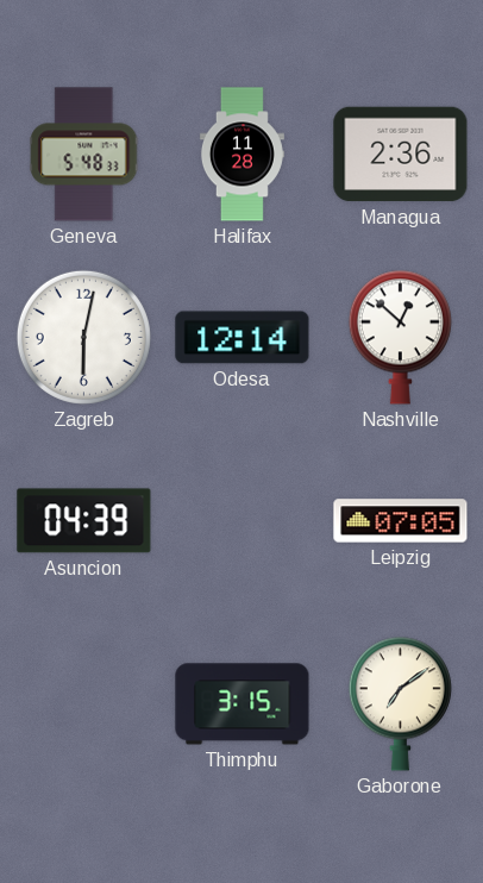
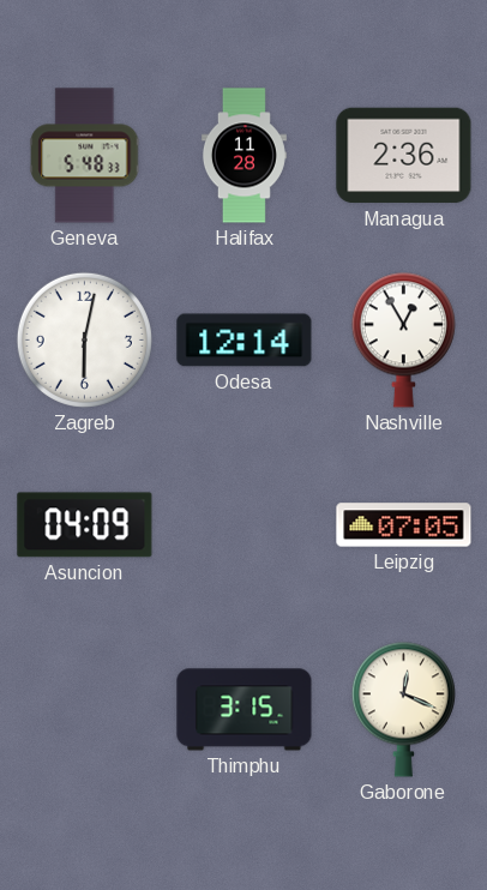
Nashville: 12:52 -> 12:55
Asuncion: 04:39 -> 04:09
Gaborone: 7:09 -> 12:19
